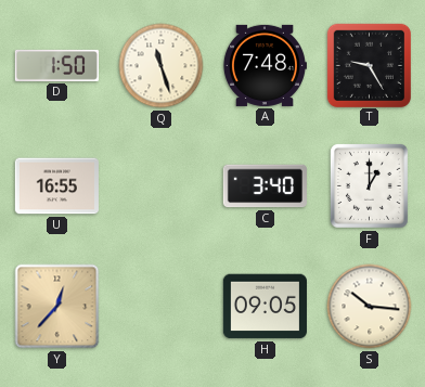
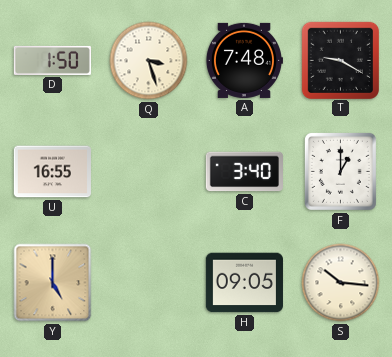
Q: 11:27 -> 3:27
T: 9:25 -> 9:20
Y: 12:37 -> 5:00
